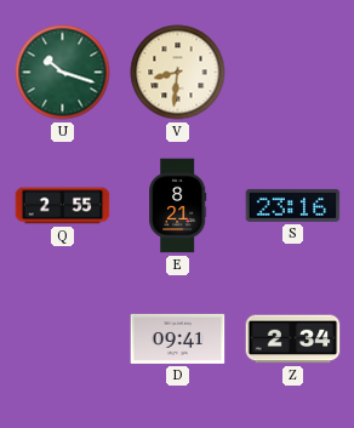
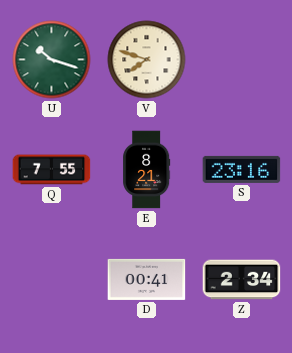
V: 8:31 -> 7:48
Q: 2:55 -> 7:55
D: 09:41 -> 00:41
